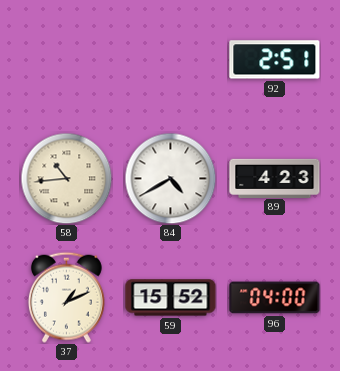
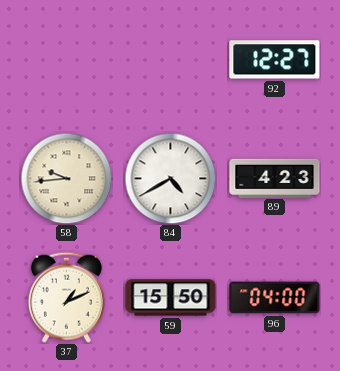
92: 2:51 -> 12:27
58: 10:44 -> 9:44
59: 15:52 -> 15:50
